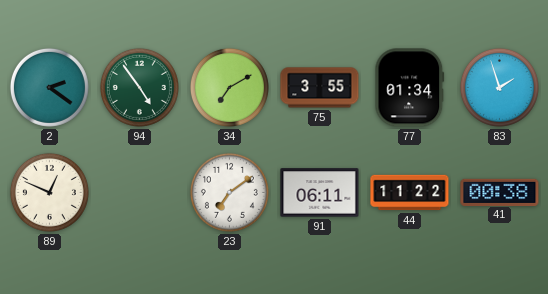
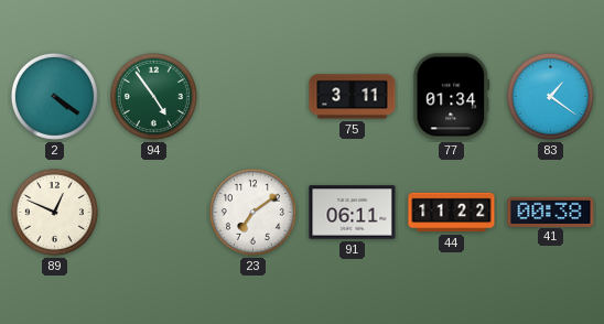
2: 2:21 -> 4:21
34: 7:10 -> none
75: 3:55 -> 3:11
83: 1:57 -> 1:21
